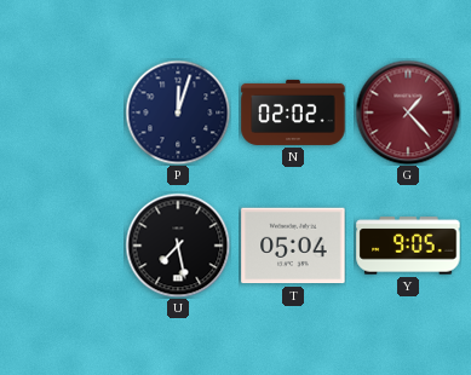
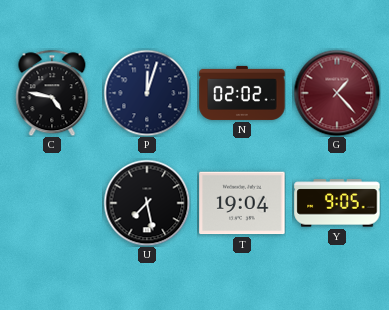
C: none -> 4:47
T: 05:04 -> 19:04
